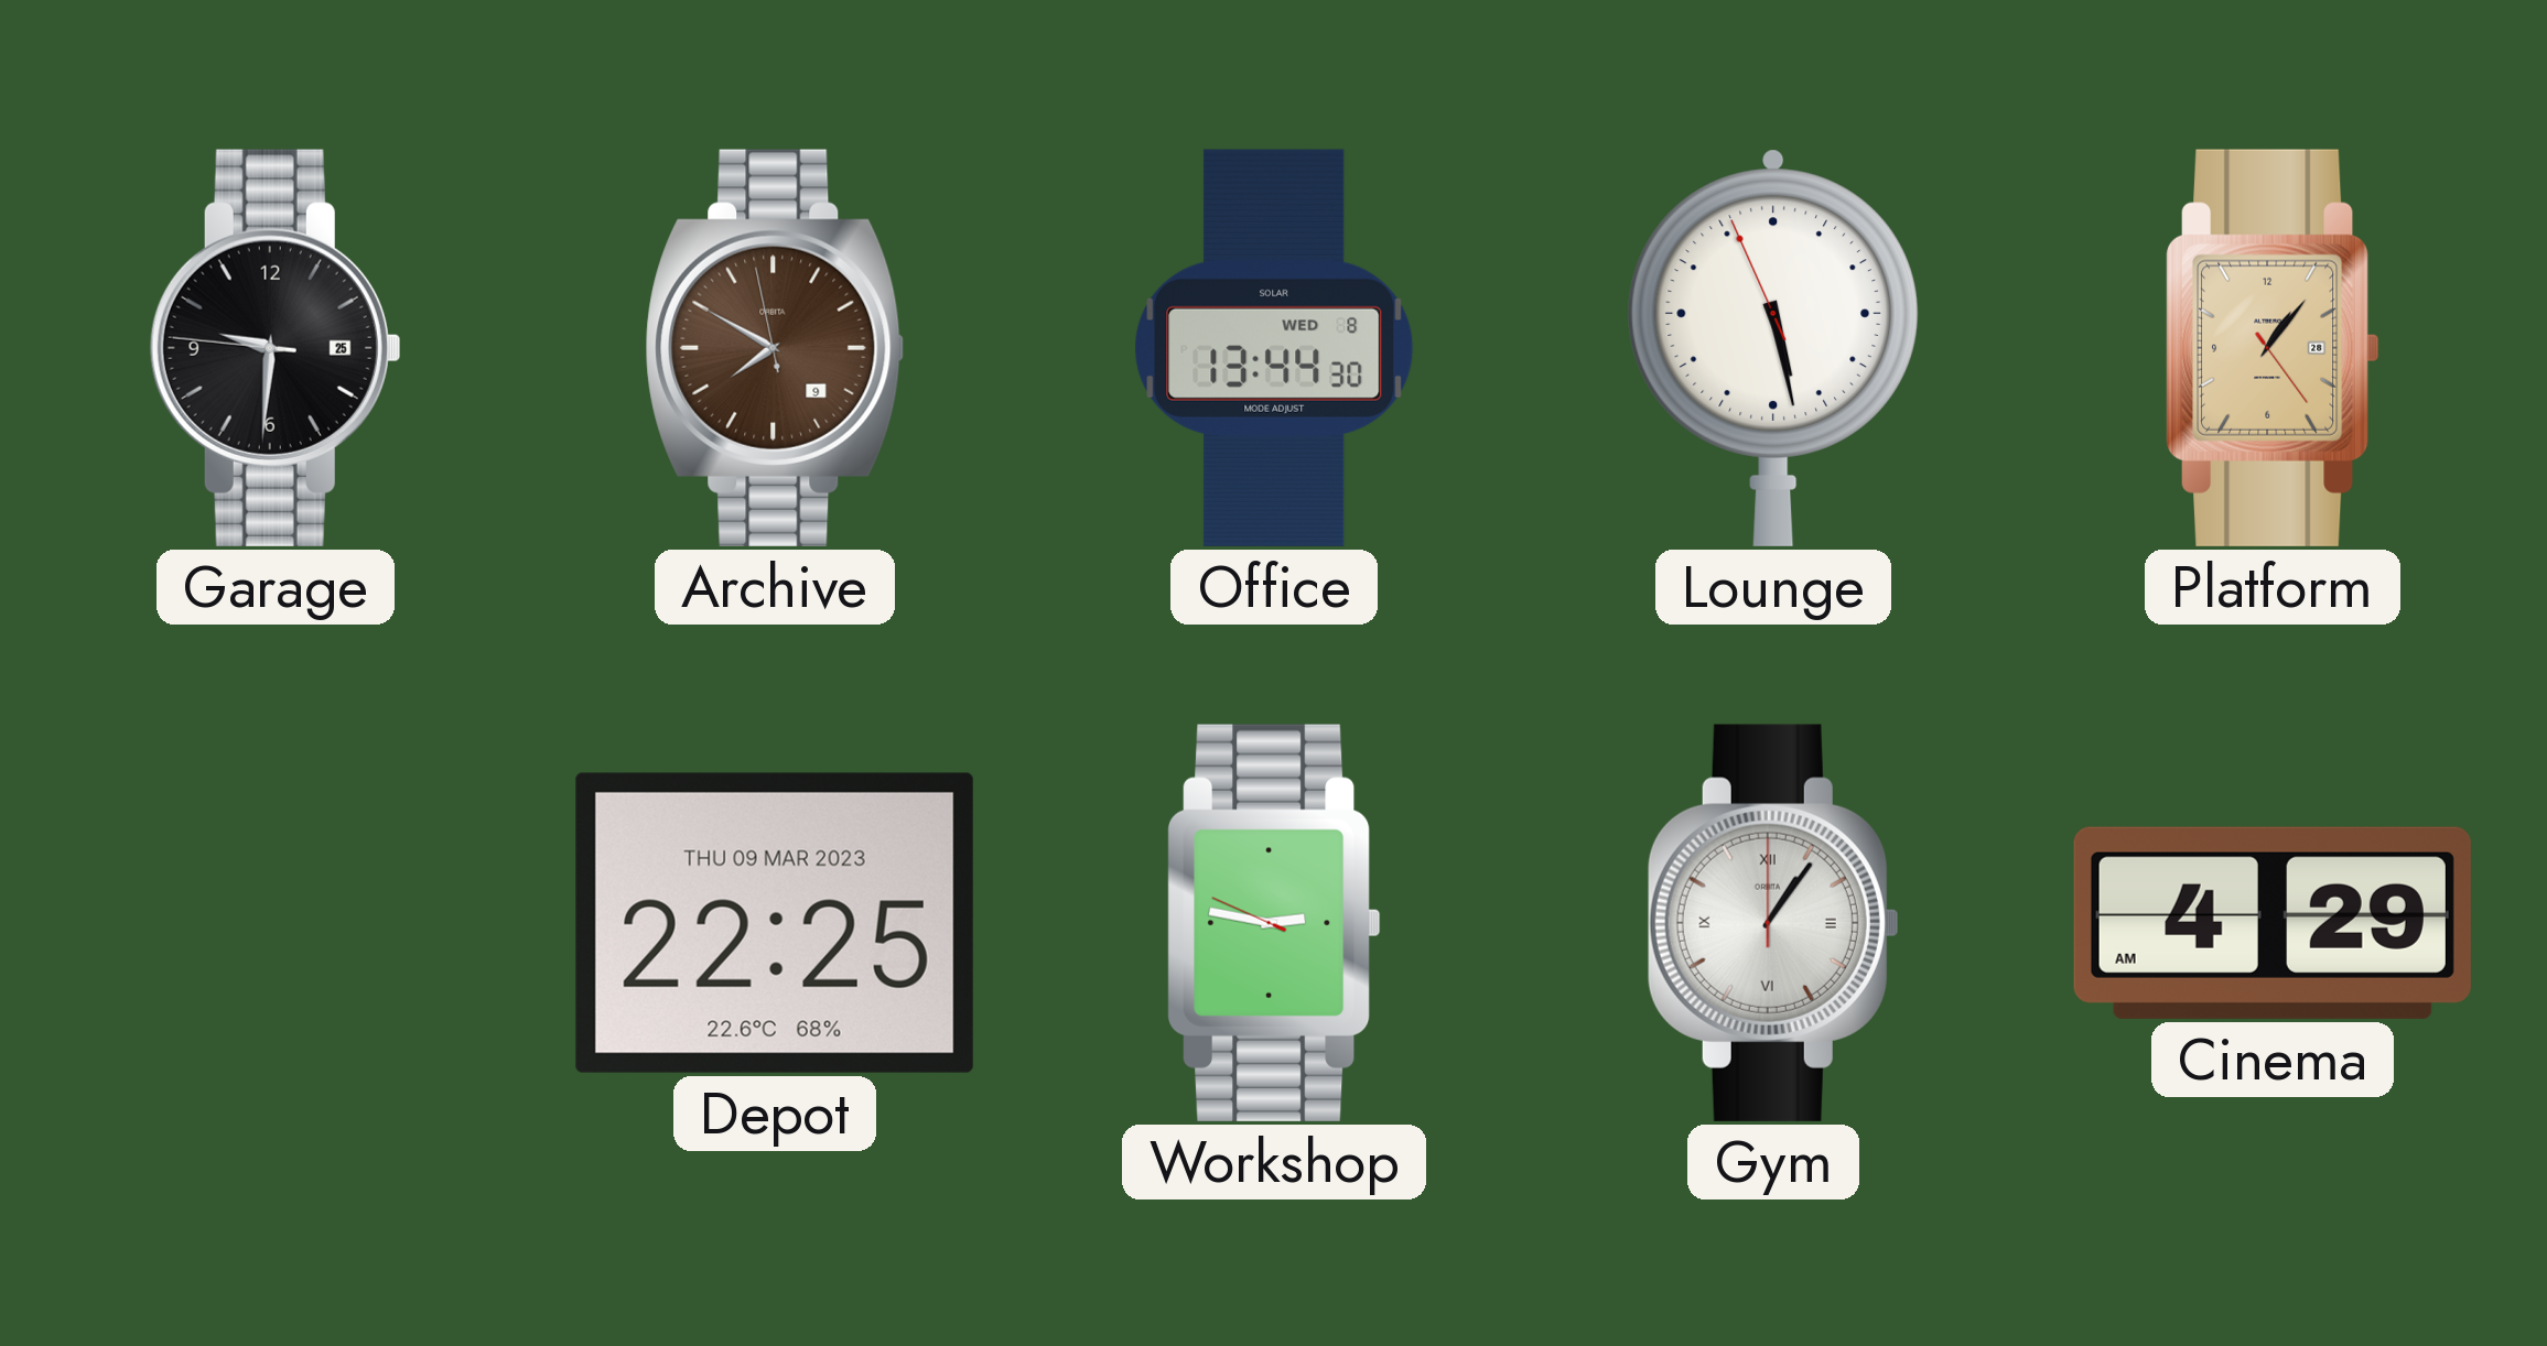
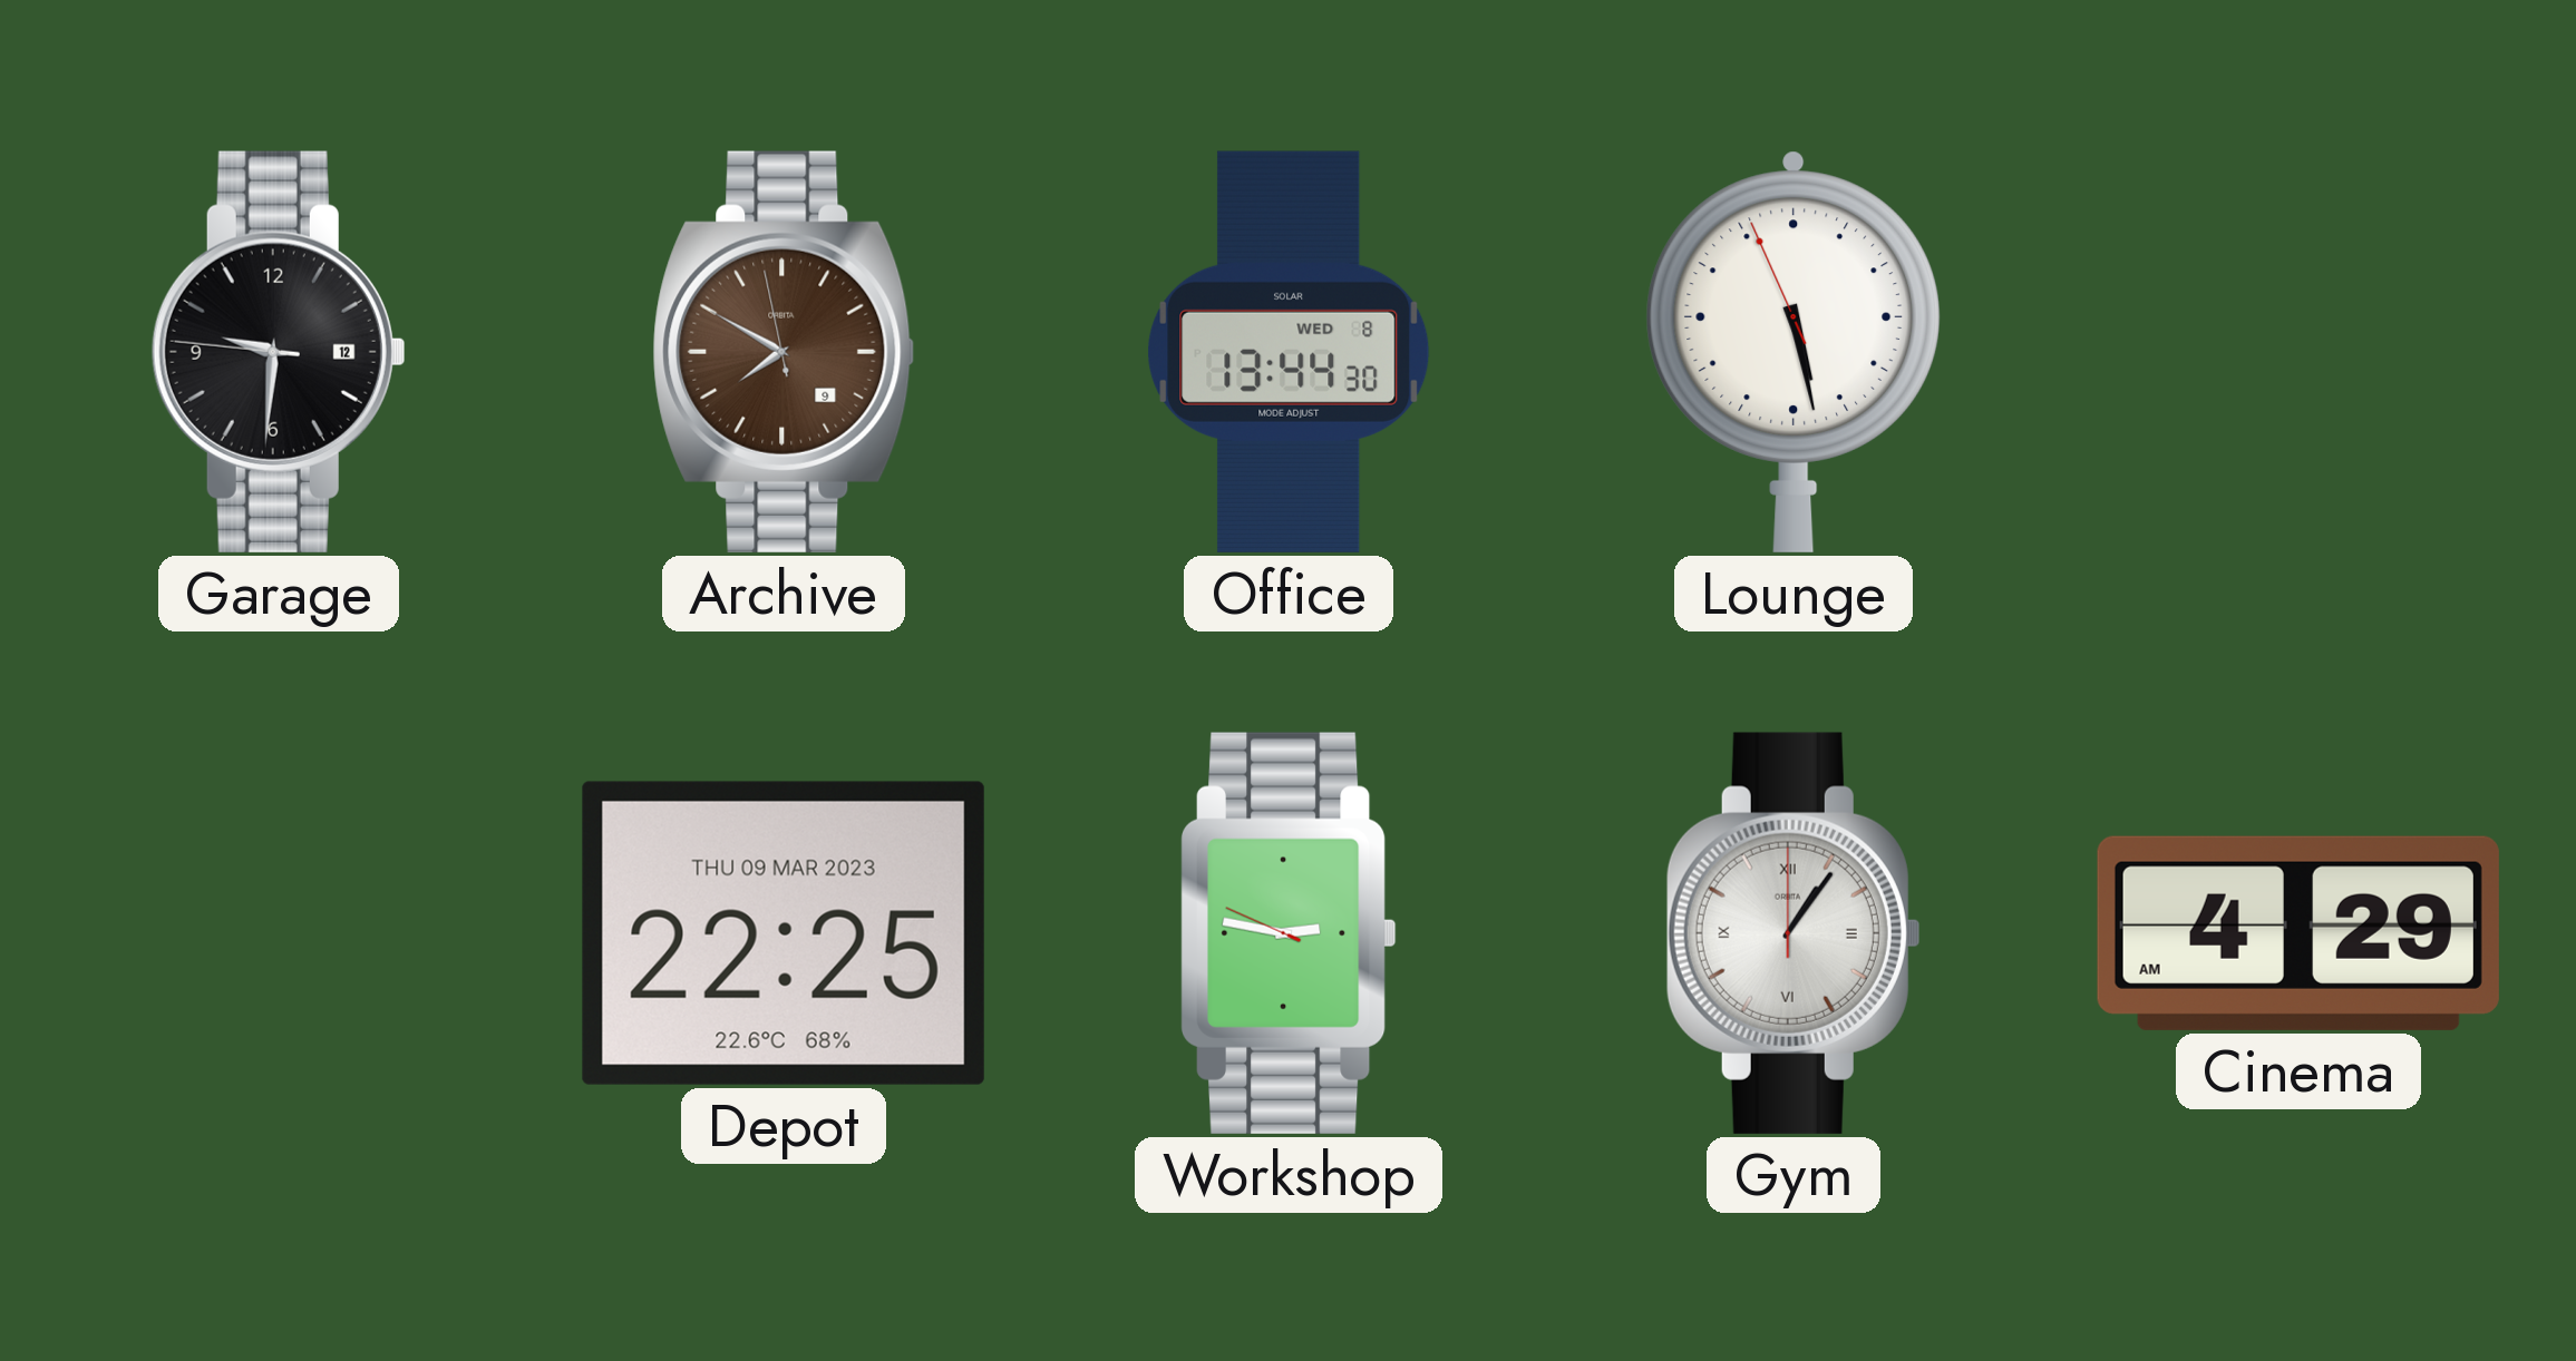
Garage date: 25 -> 12
Platform: 1:06 -> none
